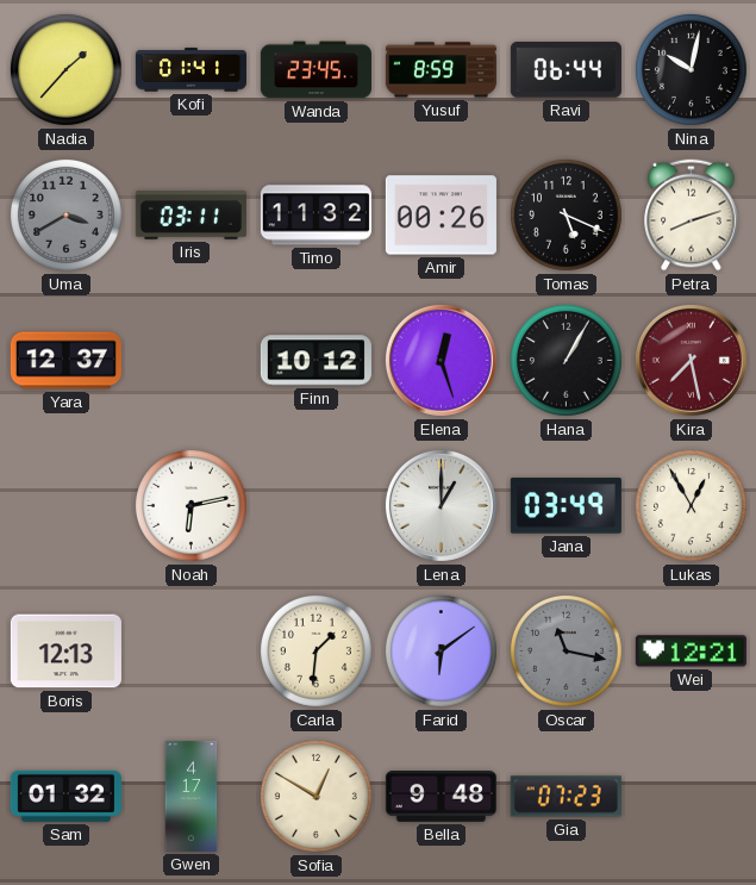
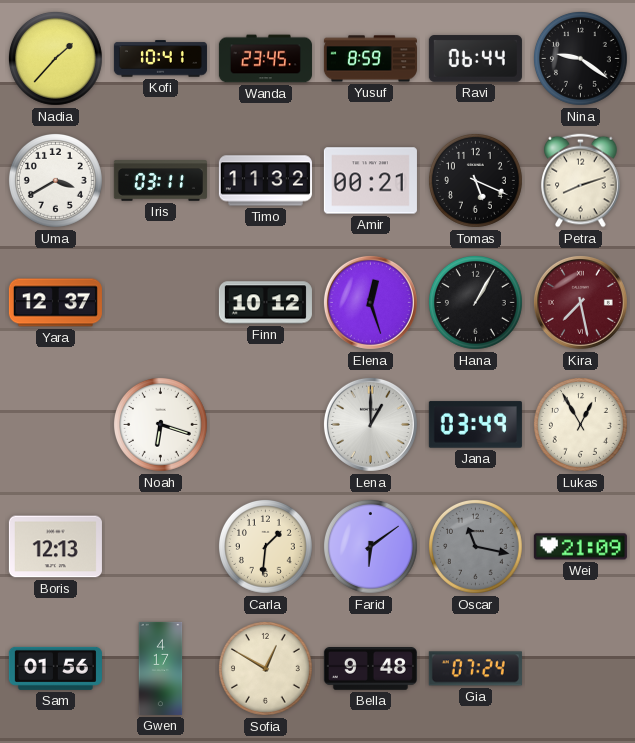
Kofi: 01:41 -> 10:41
Nina: 10:02 -> 9:21
Uma dial: grey -> white
Amir: 00:26 -> 00:21
Noah: 6:13 -> 6:18
Wei: 12:21 -> 21:09
Sam: 01:32 -> 01:56
Gia: 07:23 -> 07:24
